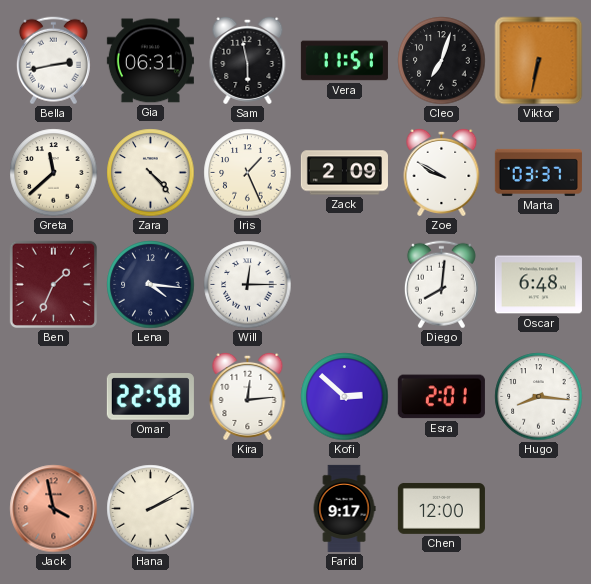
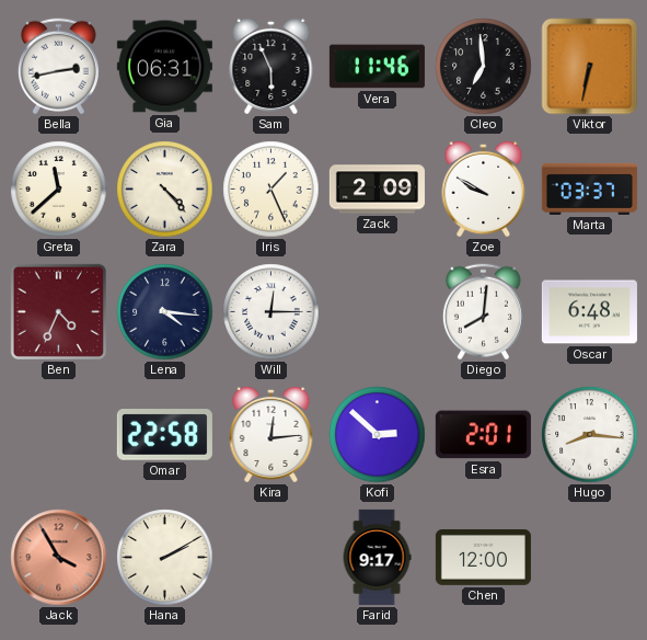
Sam: 5:58 -> 5:56
Vera: 11:51 -> 11:46
Cleo: 7:03 -> 6:59
Ben: 1:34 -> 4:34
Jack: 3:58 -> 3:55
